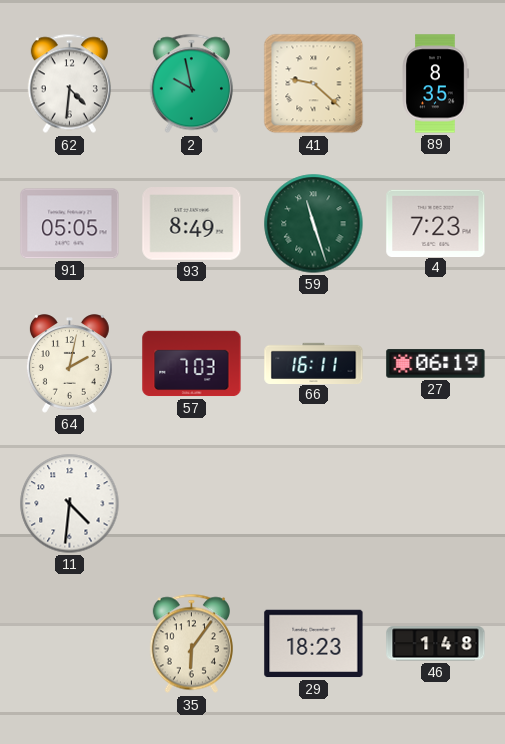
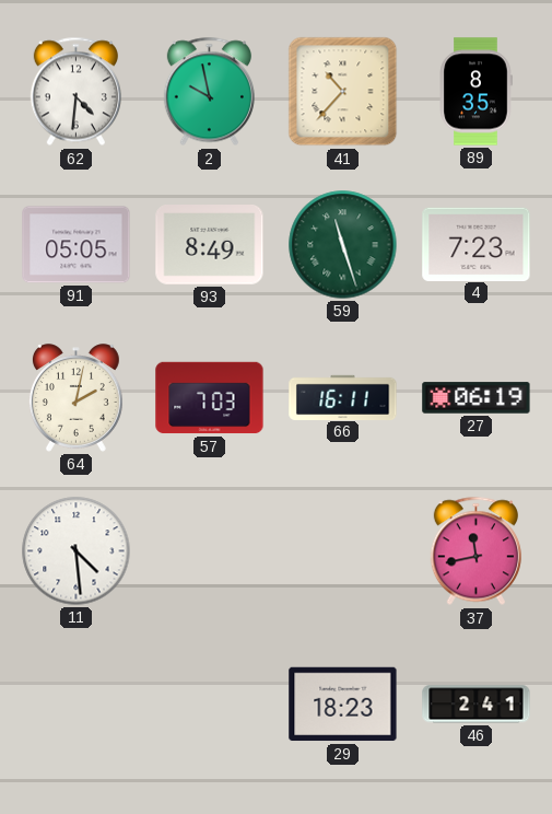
41: 9:22 -> 10:37
11: 4:31 -> 4:29
37: none -> 11:43
35: 6:06 -> none
46: 1:48 -> 2:41
